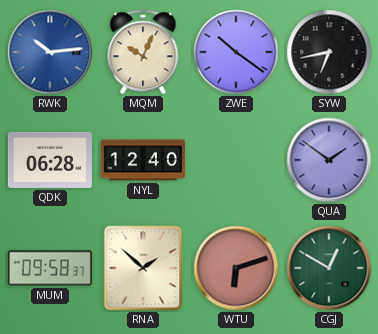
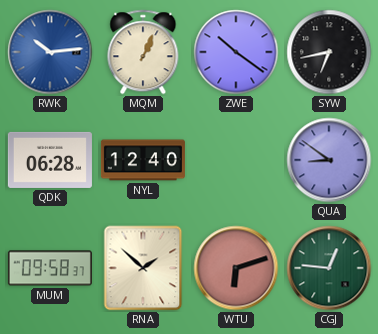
MQM: 10:04 -> 1:04
QUA: 1:51 -> 8:51
CGJ: 12:50 -> 12:46
